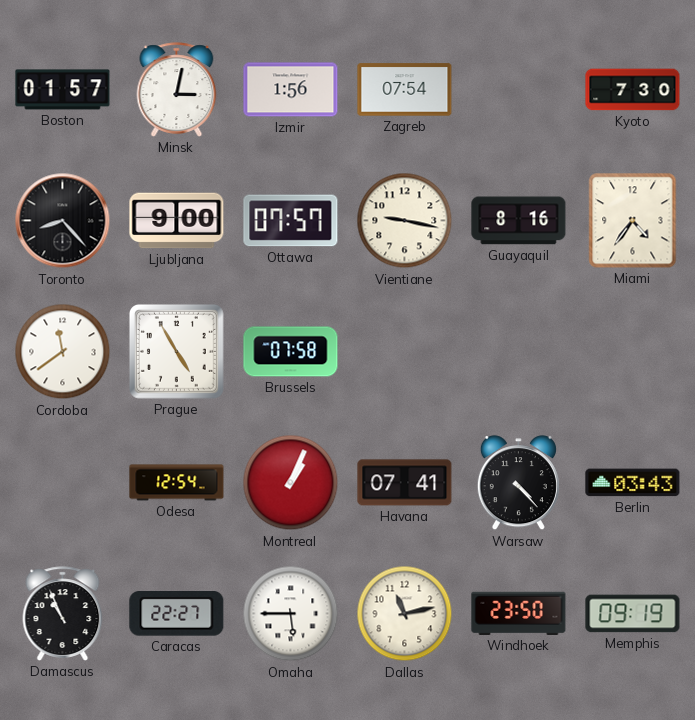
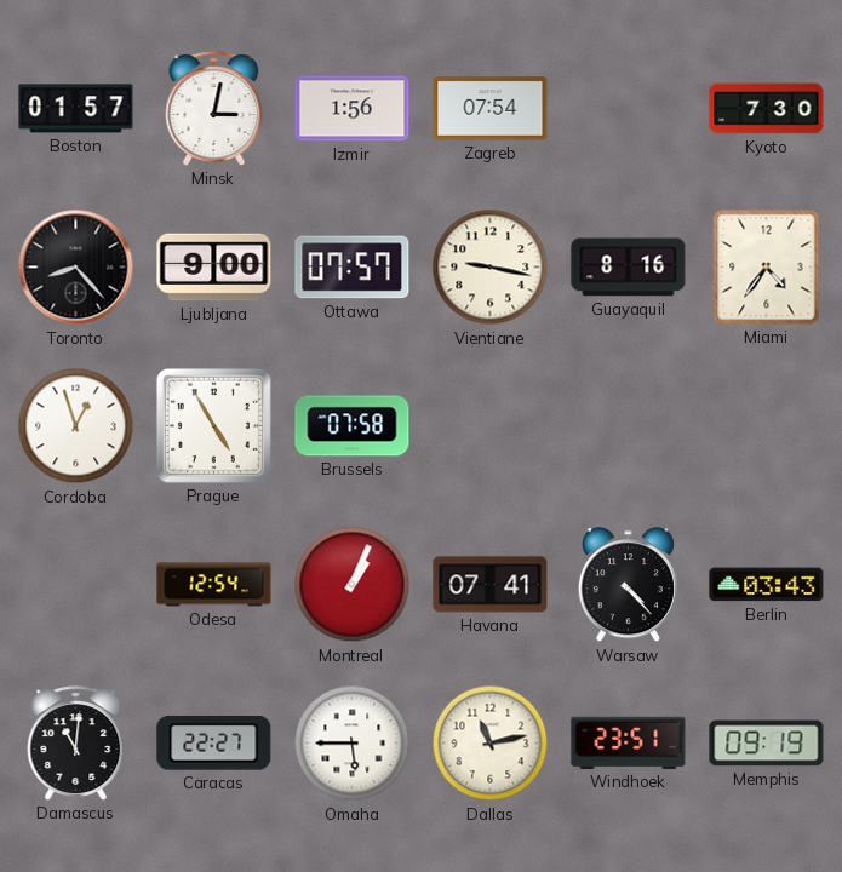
Cordoba: 11:39 -> 12:57
Damascus: 10:56 -> 11:01
Windhoek: 23:50 -> 23:51
